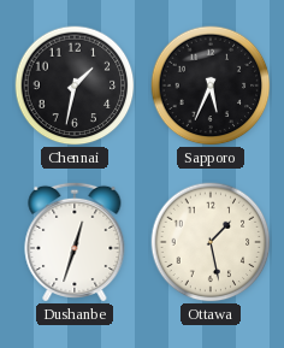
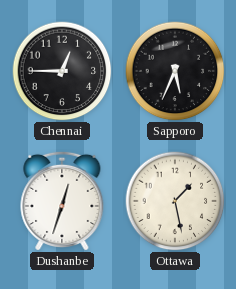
Chennai: 1:32 -> 12:45
